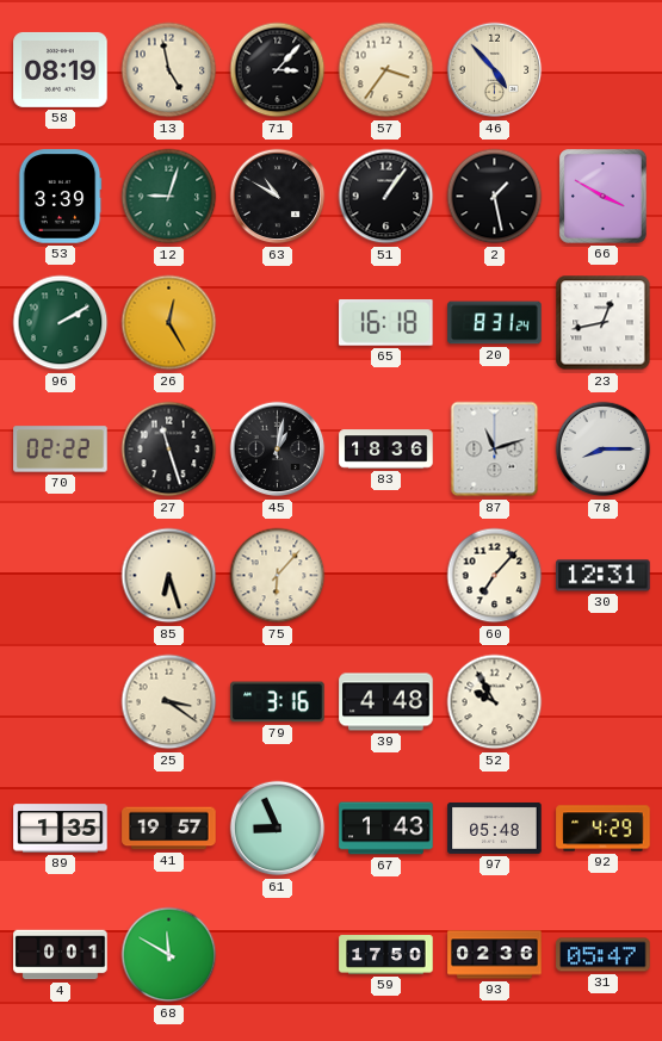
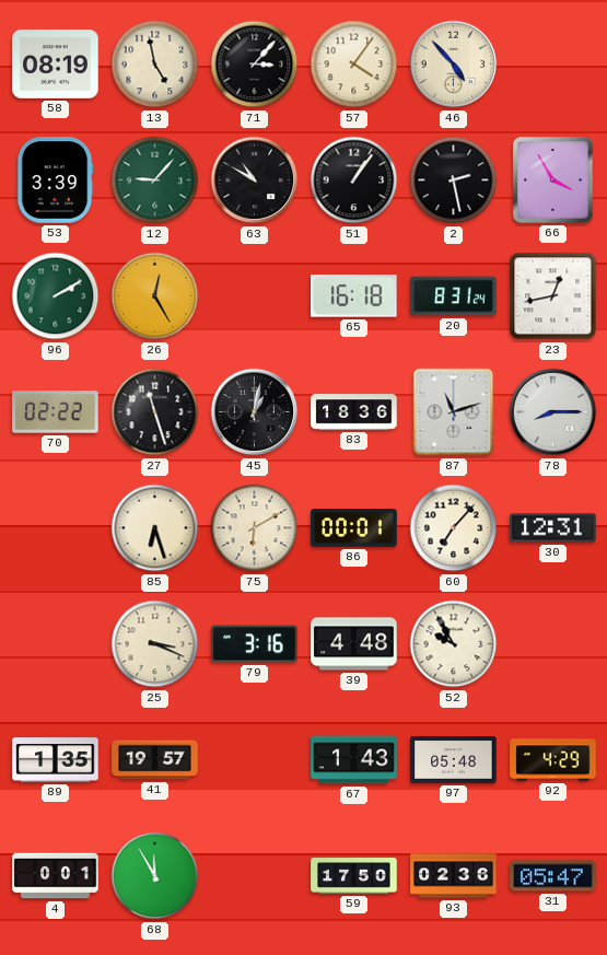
57: 3:36 -> 4:06
12: 9:03 -> 9:07
2: 1:28 -> 2:28
66: 3:50 -> 3:55
75: 6:07 -> 6:10
86: none -> 00:01
25: 3:21 -> 3:19
61: 8:56 -> none
68: 11:50 -> 11:55
